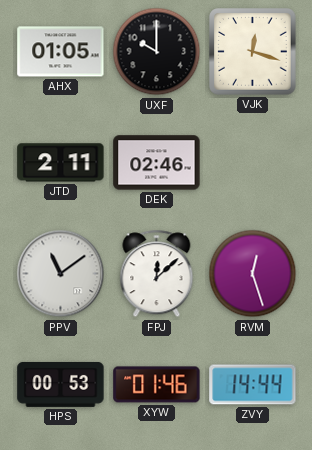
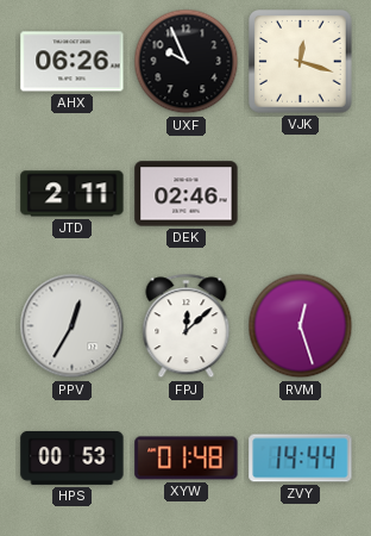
AHX: 01:05 -> 06:26
UXF: 10:00 -> 9:56
PPV: 11:09 -> 12:35
XYW: 01:46 -> 01:48
